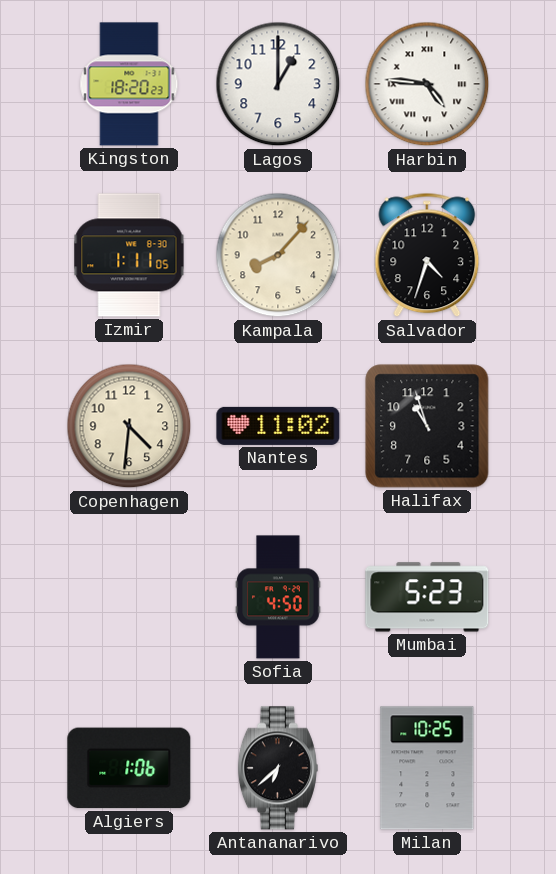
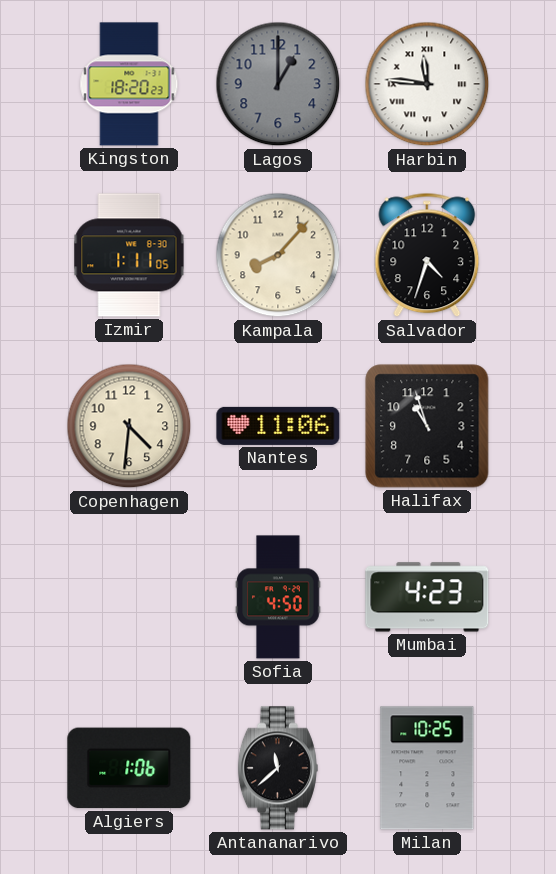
Lagos dial: white -> grey
Harbin: 4:46 -> 11:46
Nantes: 11:02 -> 11:06
Mumbai: 5:23 -> 4:23
Antananarivo: 6:38 -> 11:38
